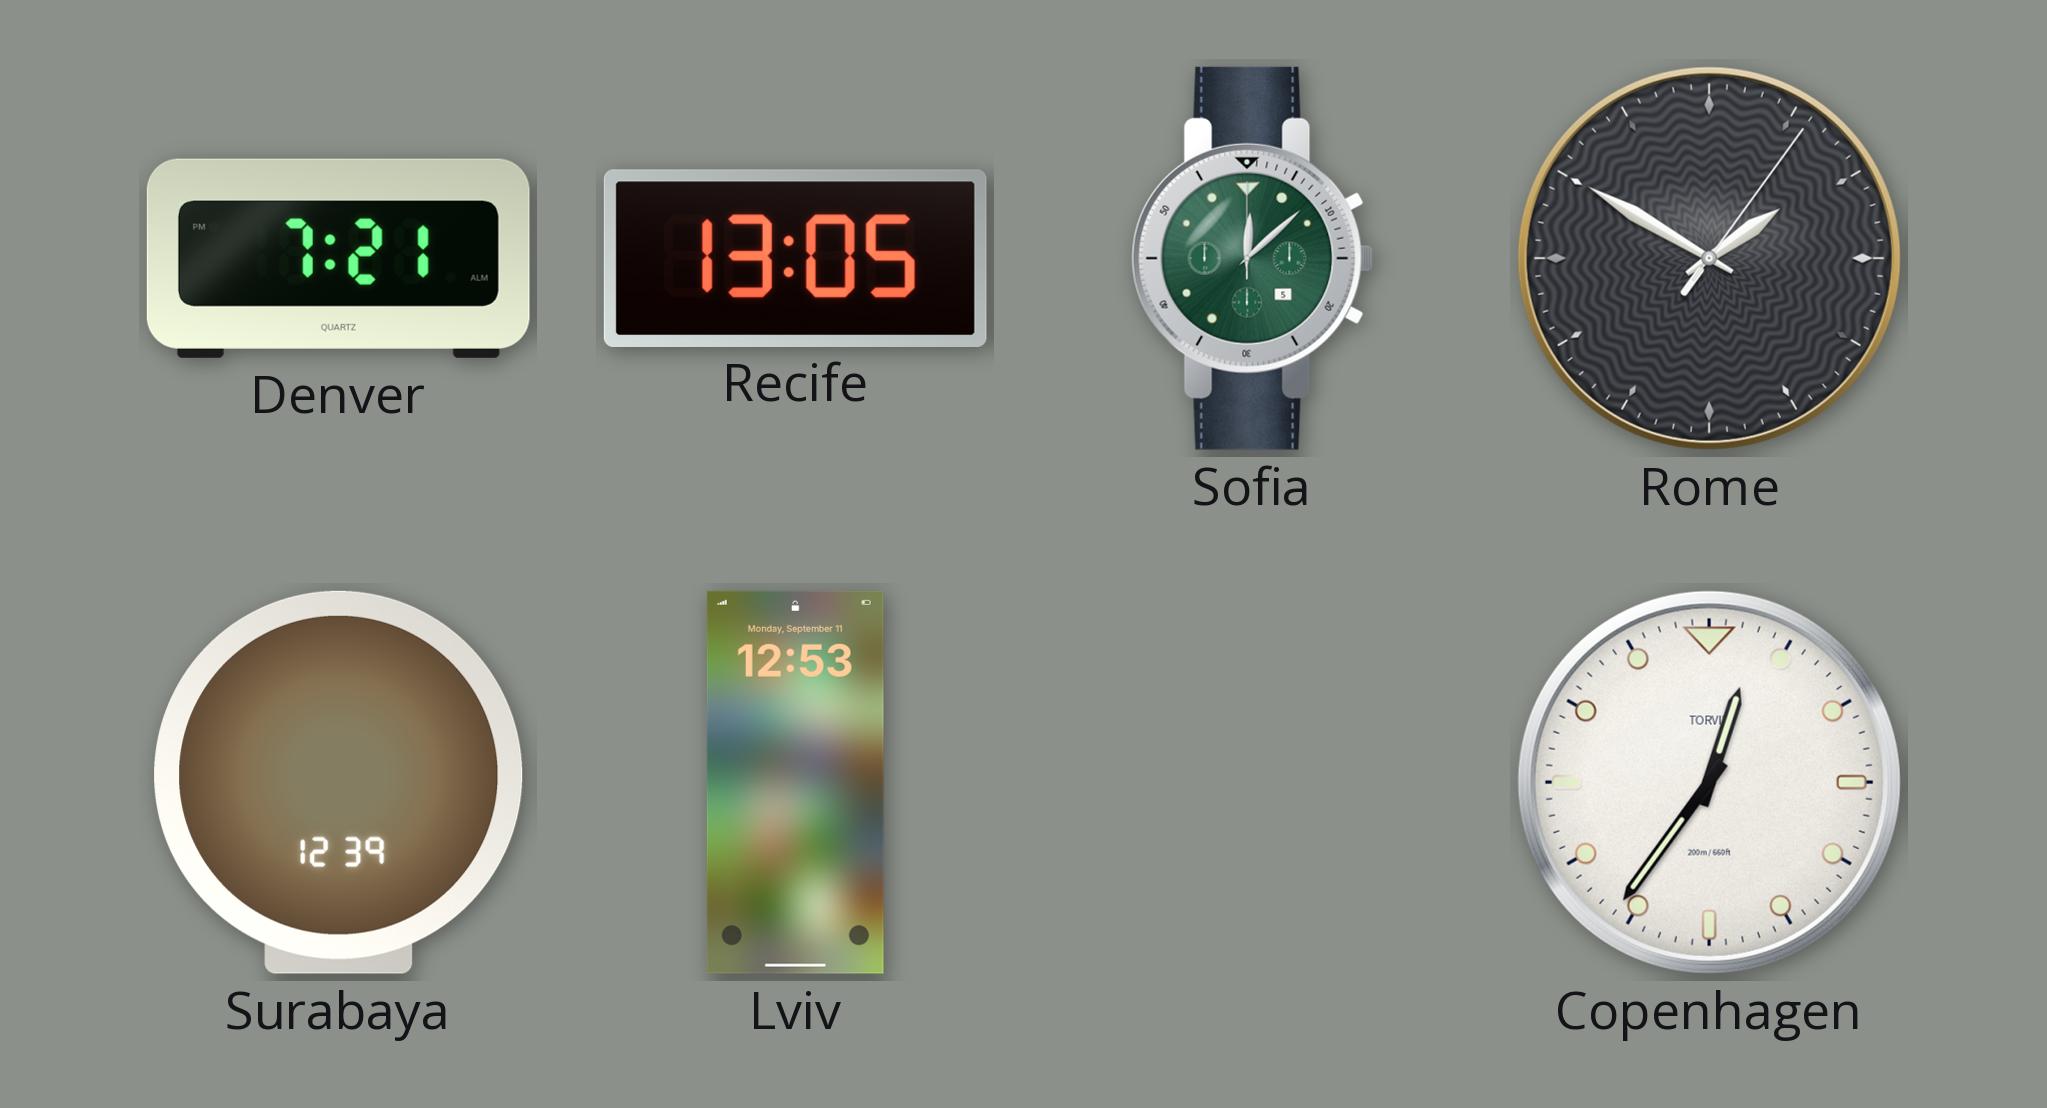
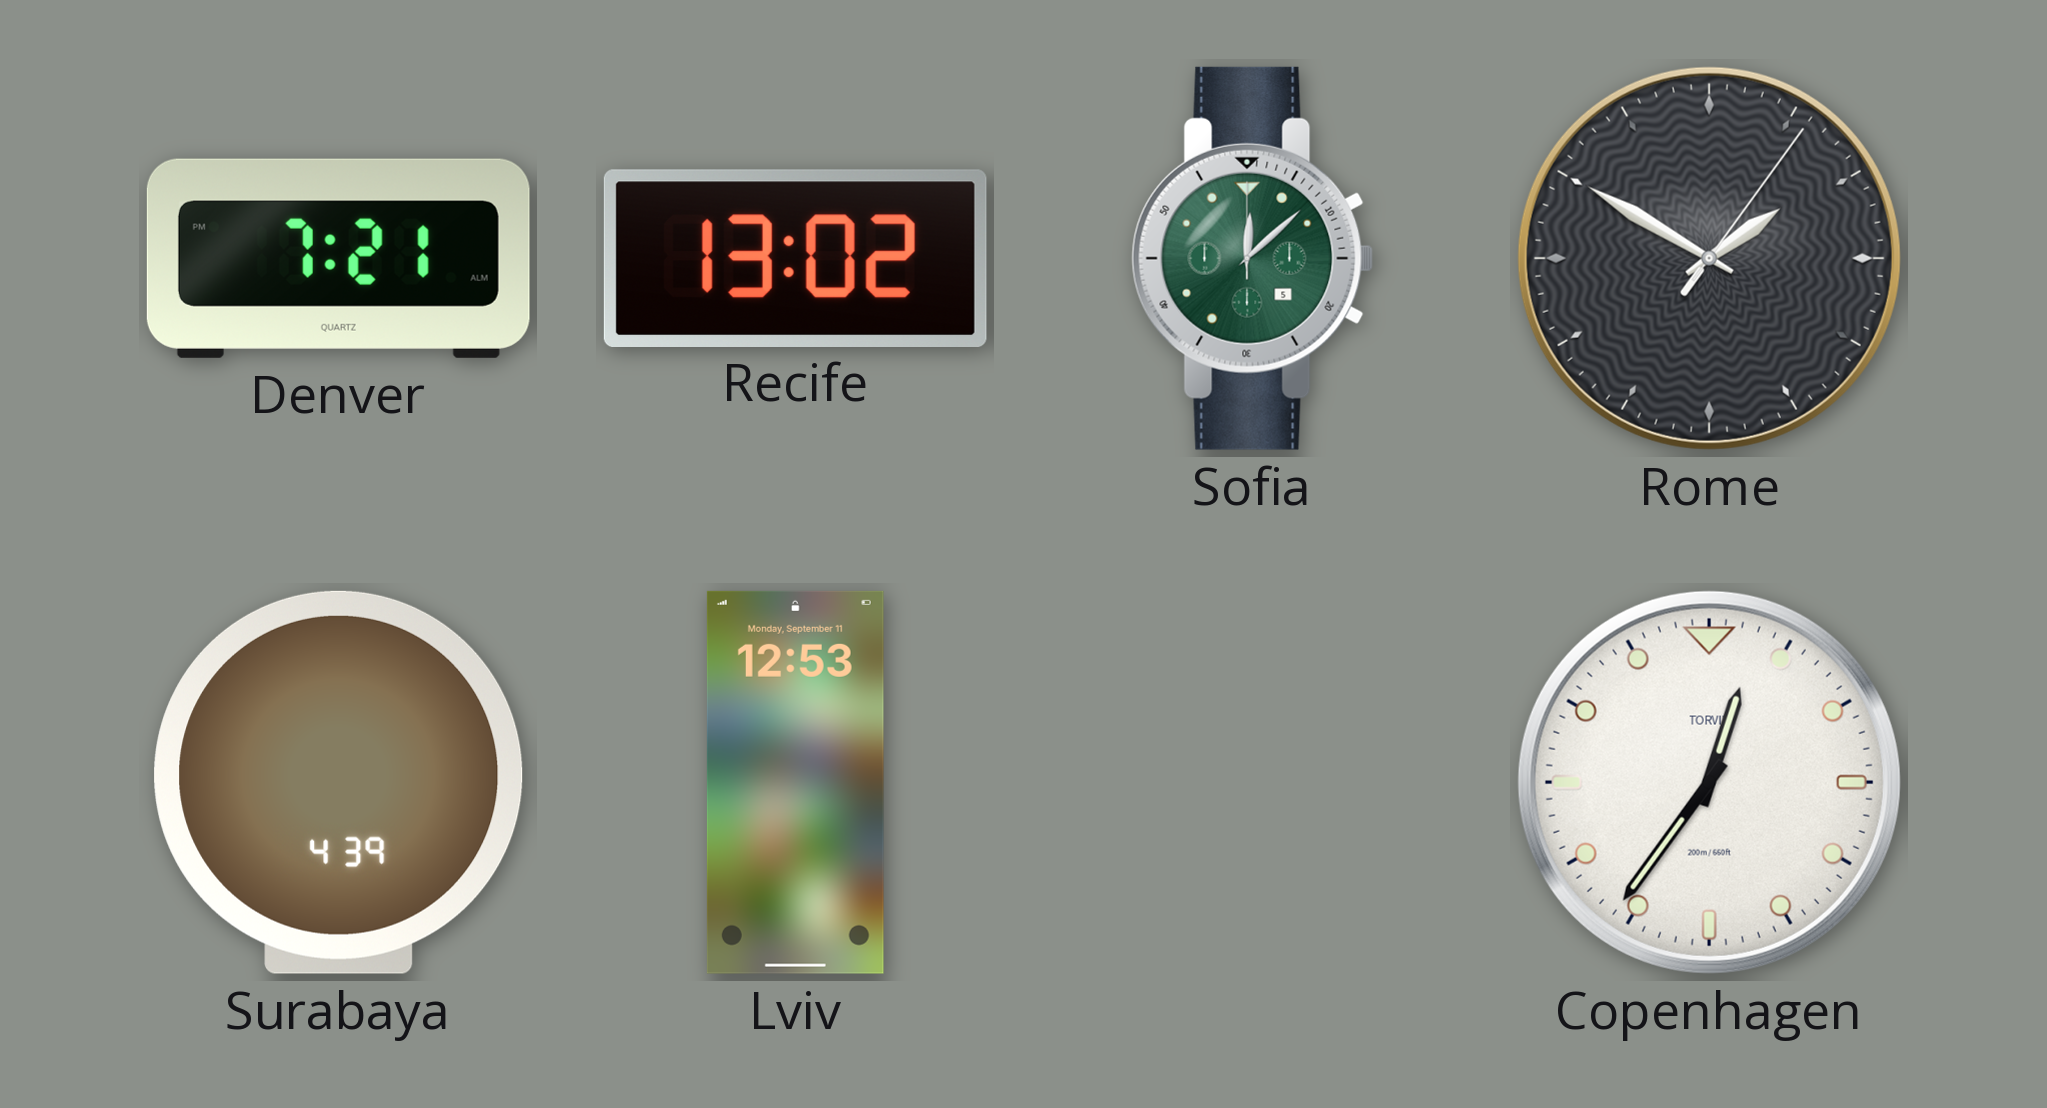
Recife: 13:05 -> 13:02
Surabaya: 12:39 -> 4:39
